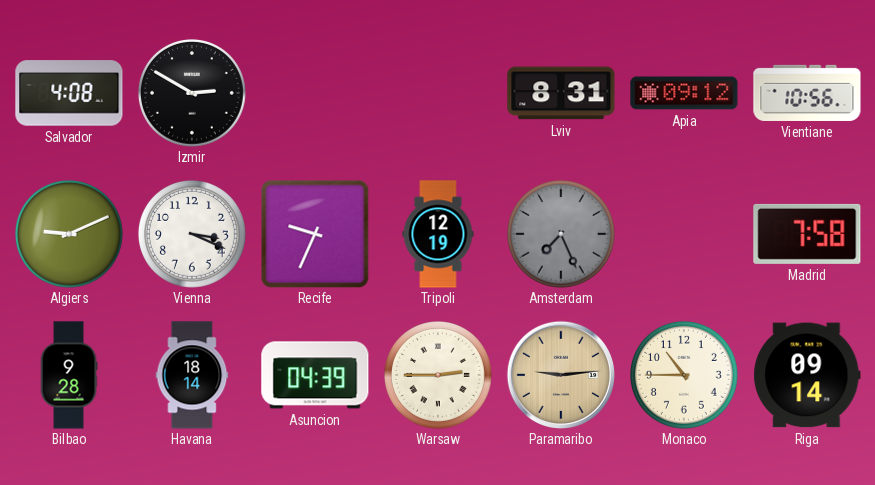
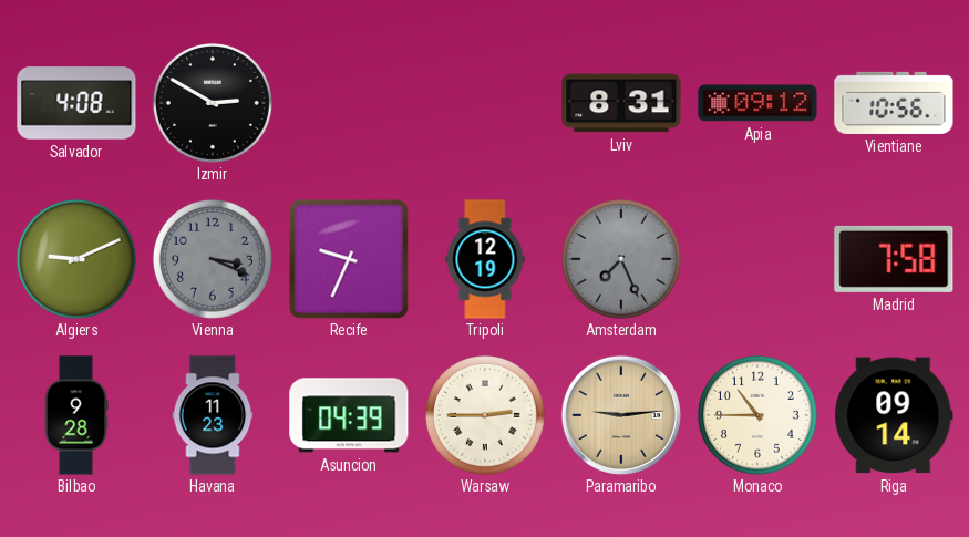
Vienna dial: white -> grey
Havana: 18:14 -> 11:23
